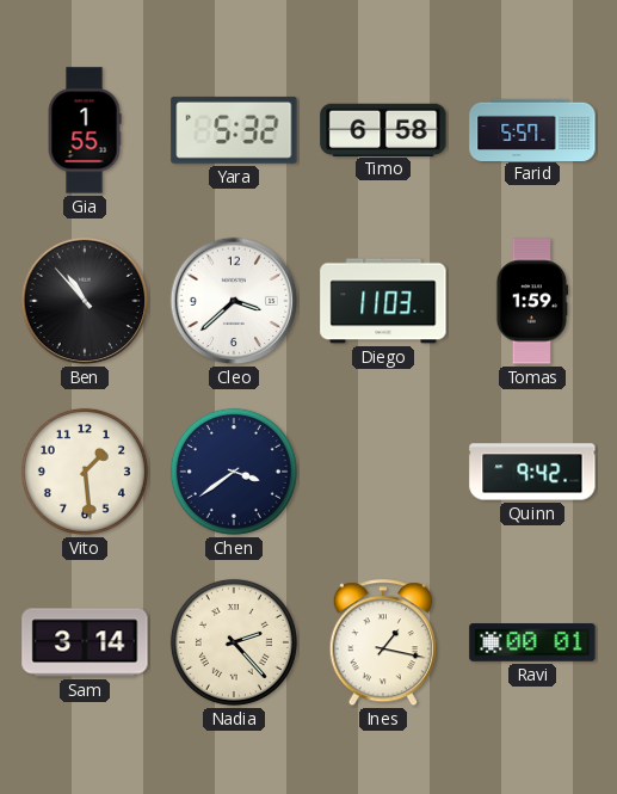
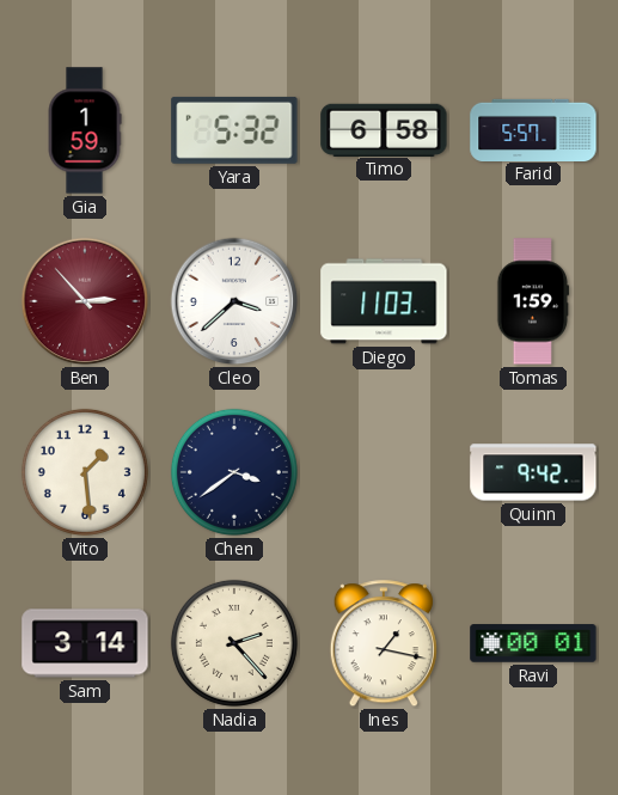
Gia: 1:55 -> 1:59
Ben: 10:53 -> 2:53
Ben dial: black -> burgundy
